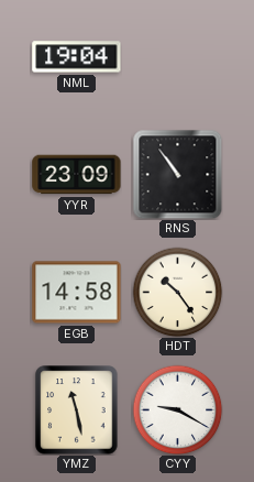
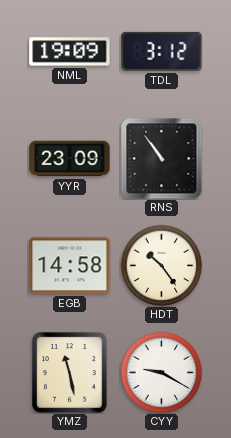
NML: 19:04 -> 19:09
TDL: none -> 3:12
